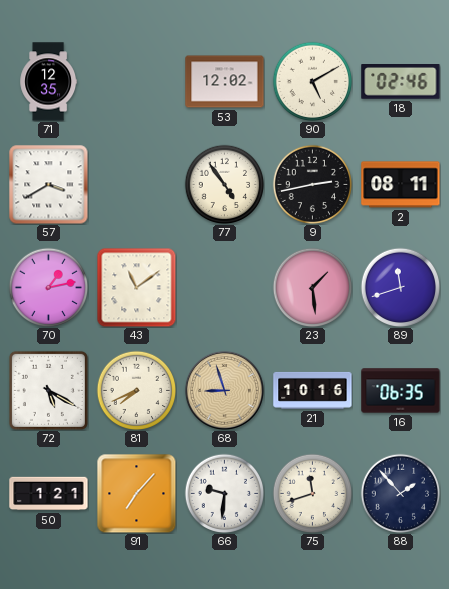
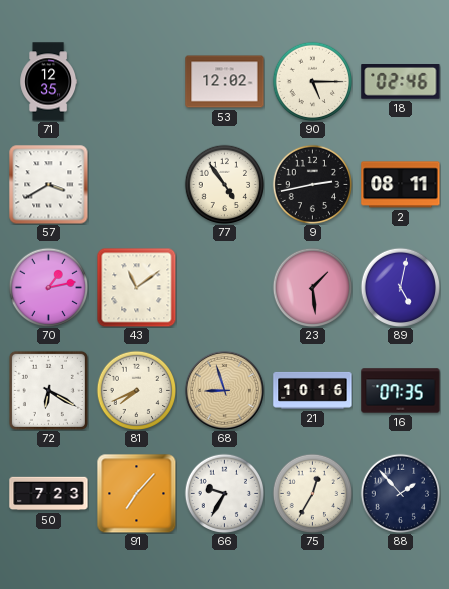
90: 5:10 -> 5:15
89: 11:42 -> 5:02
72: 5:20 -> 6:20
16: 06:35 -> 07:35
50: 1:21 -> 7:23
66: 9:31 -> 9:35
75: 11:42 -> 12:35
